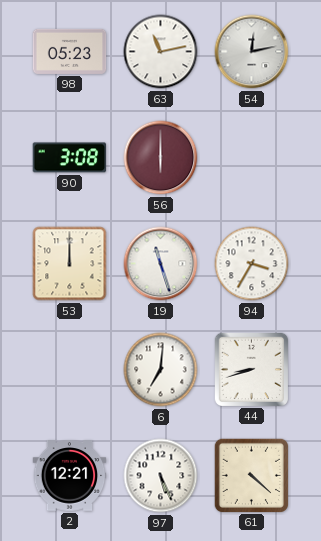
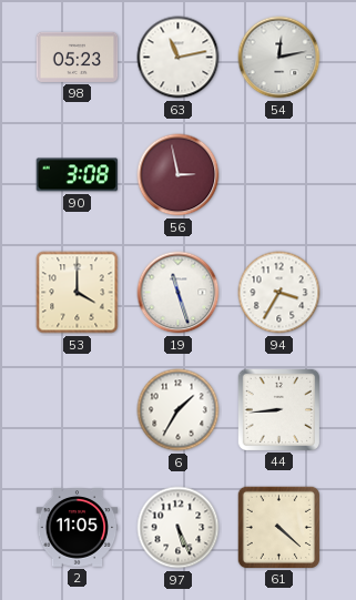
56: 6:00 -> 2:58
53: 12:00 -> 4:00
6: 7:01 -> 1:35
44: 8:42 -> 8:44
2: 12:21 -> 11:05
